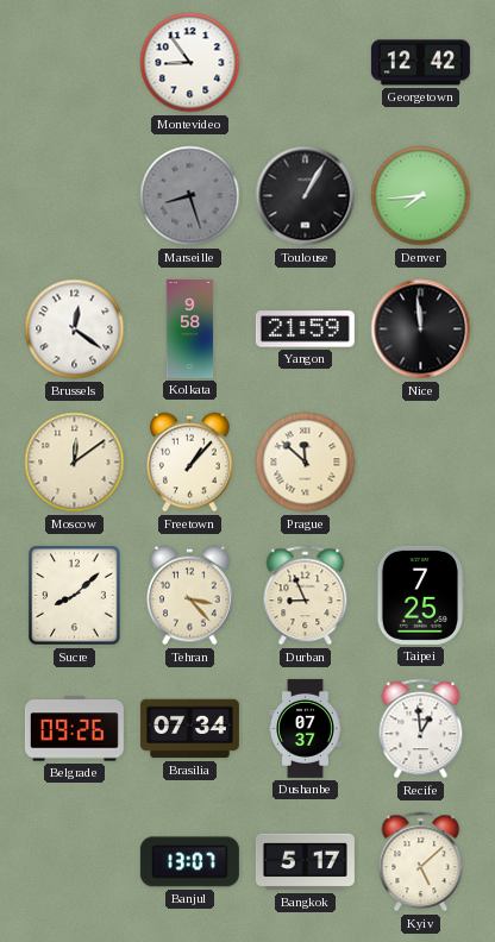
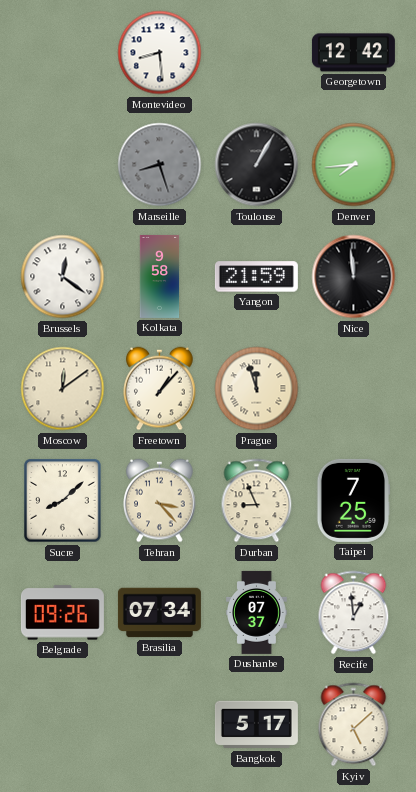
Montevideo: 8:54 -> 8:29
Prague: 11:52 -> 11:57
Banjul: 13:07 -> none
